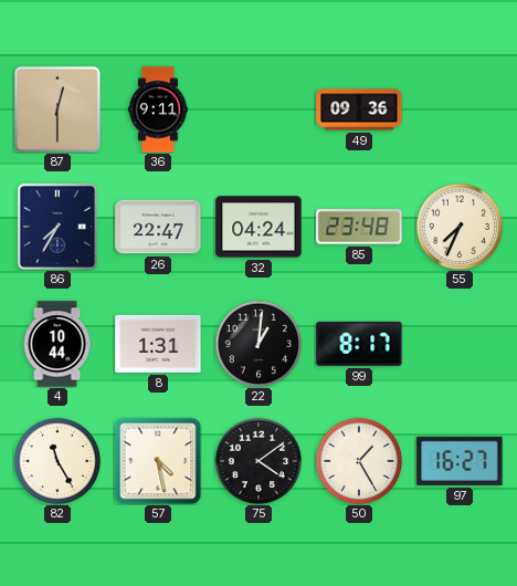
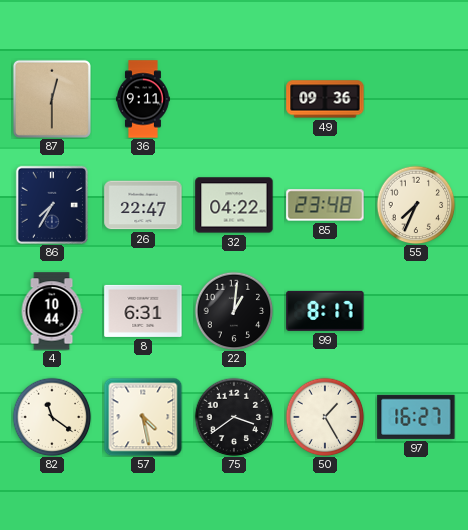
32: 04:24 -> 04:22
8: 1:31 -> 6:31
82: 11:25 -> 11:21
75: 4:09 -> 3:39
